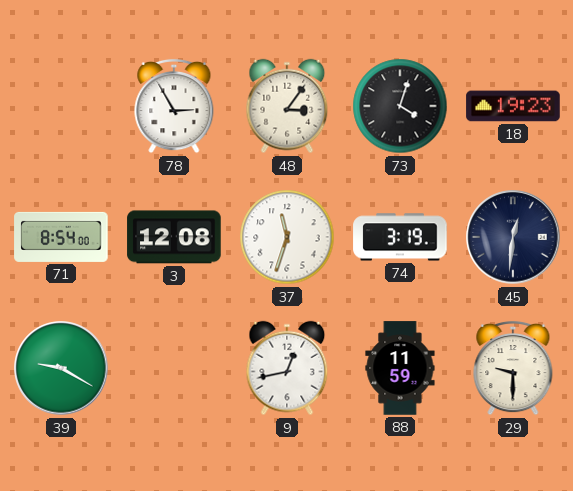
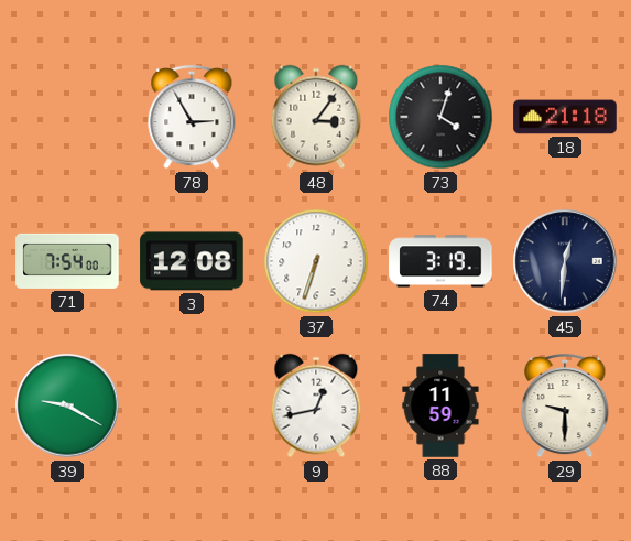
18: 19:23 -> 21:18
71: 8:54 -> 7:54
37: 11:33 -> 6:33
